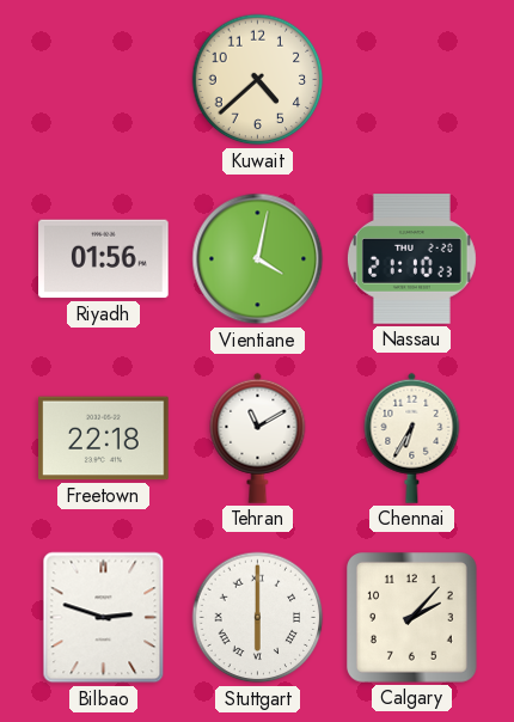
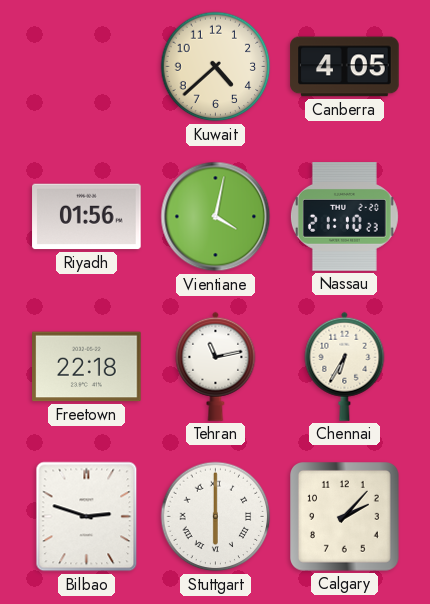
Canberra: none -> 4:05
Tehran: 11:10 -> 11:13
